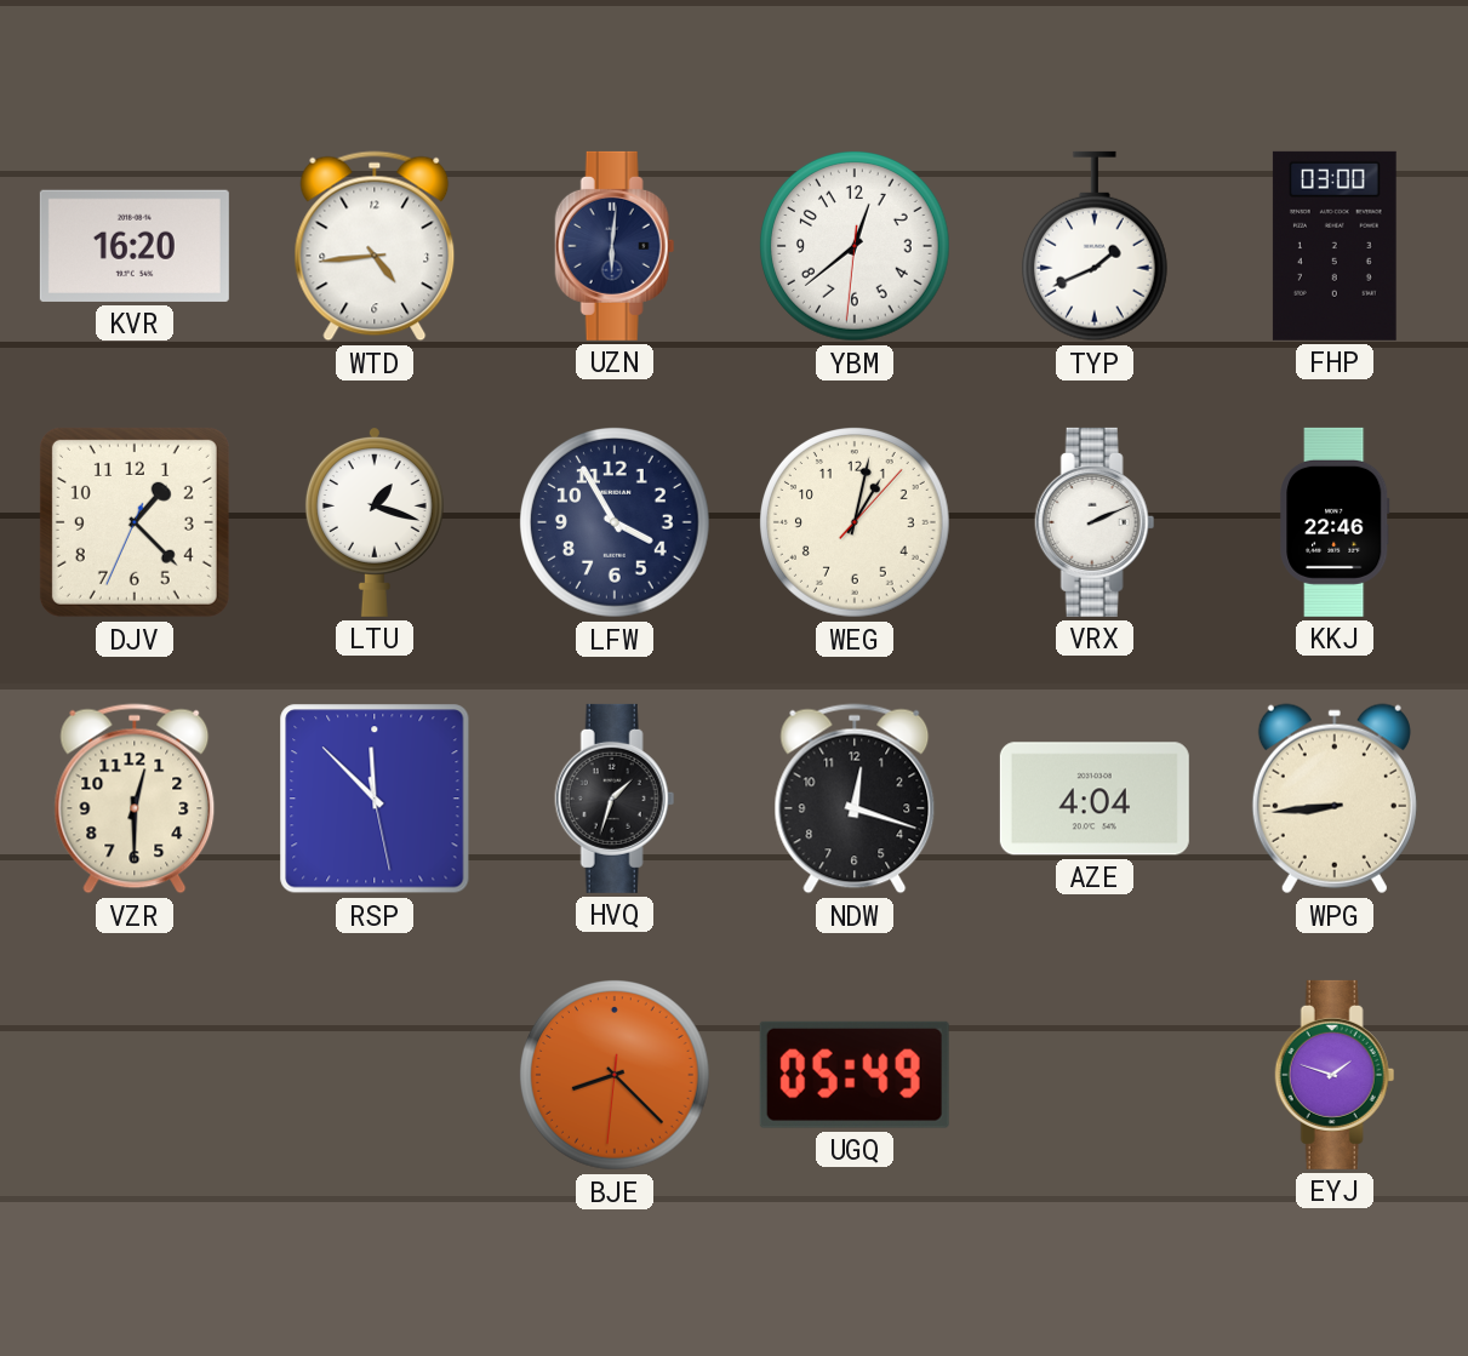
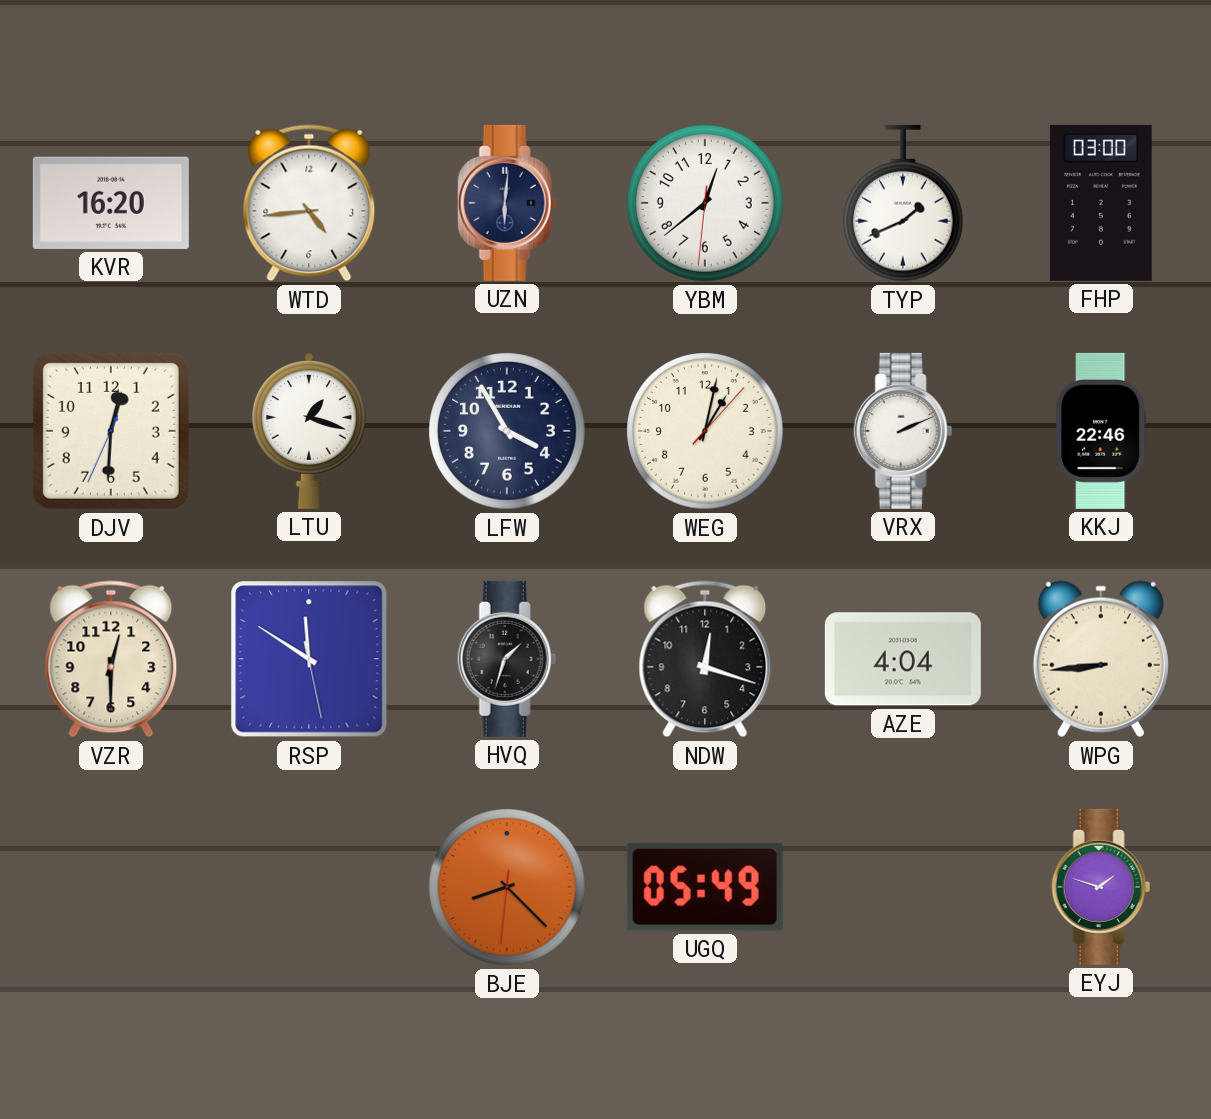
DJV: 1:22 -> 12:30
RSP: 11:52 -> 11:50
